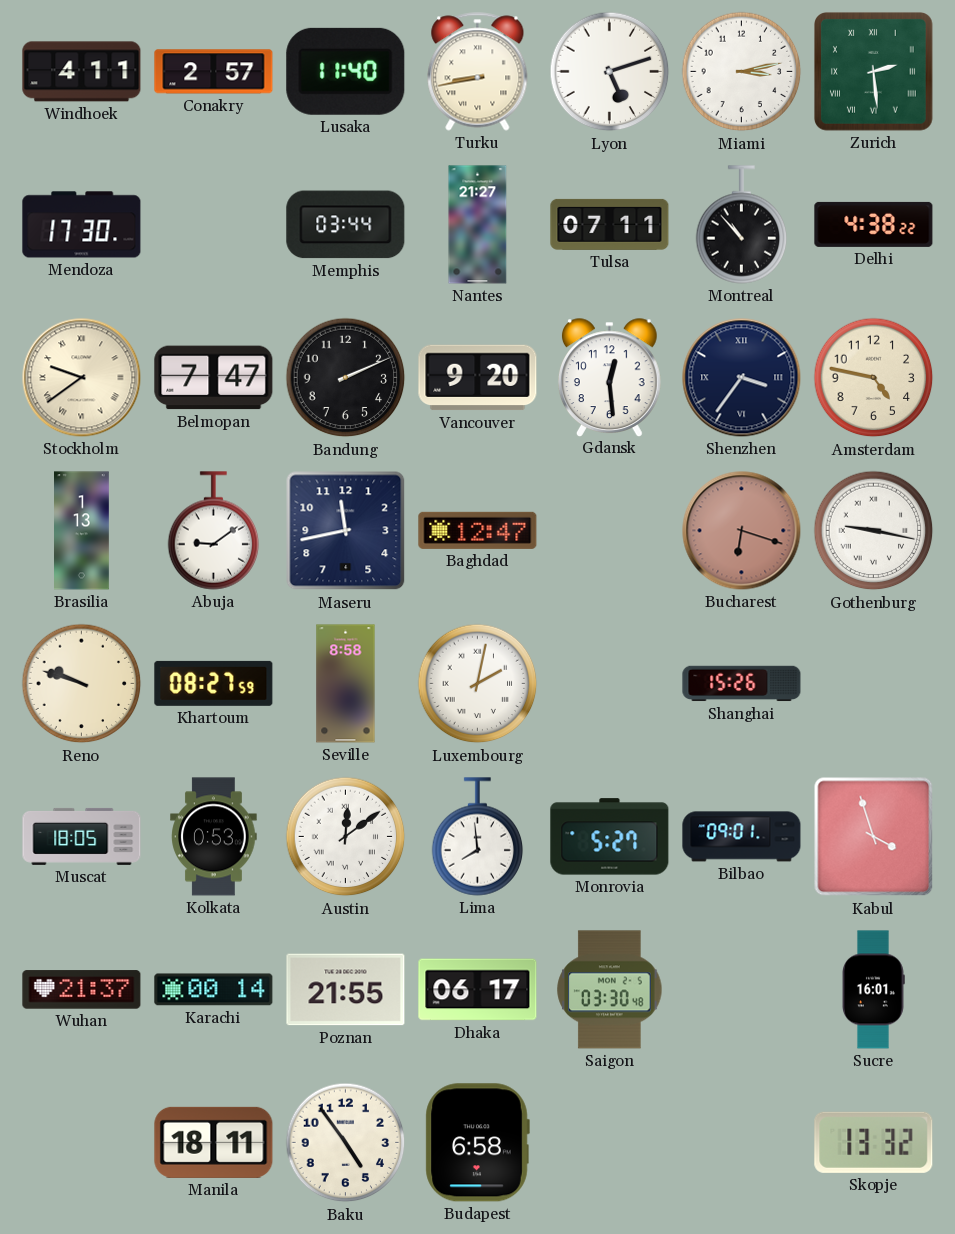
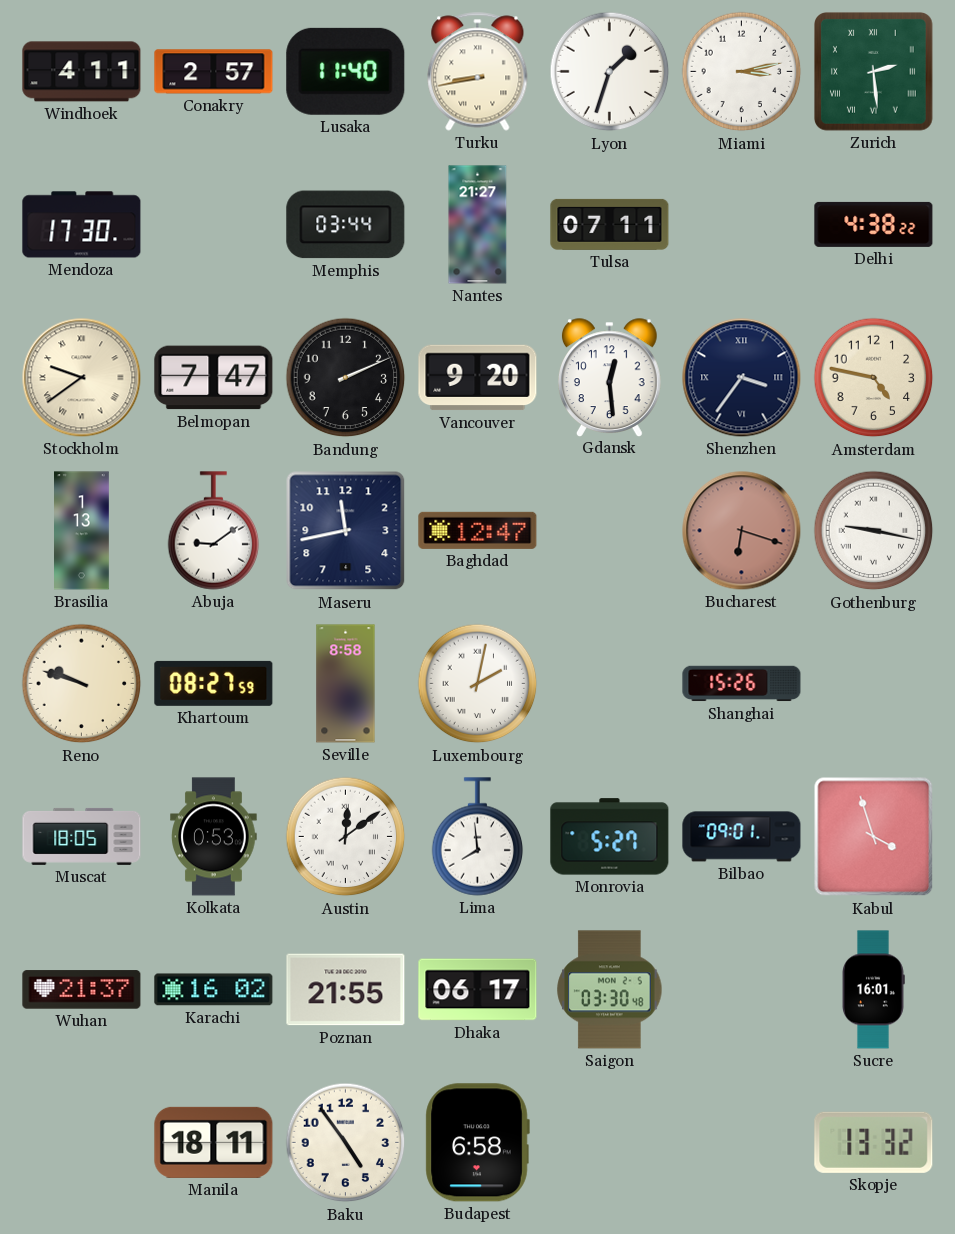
Lyon: 5:12 -> 1:33
Montreal: 10:53 -> none
Karachi: 00:14 -> 16:02
